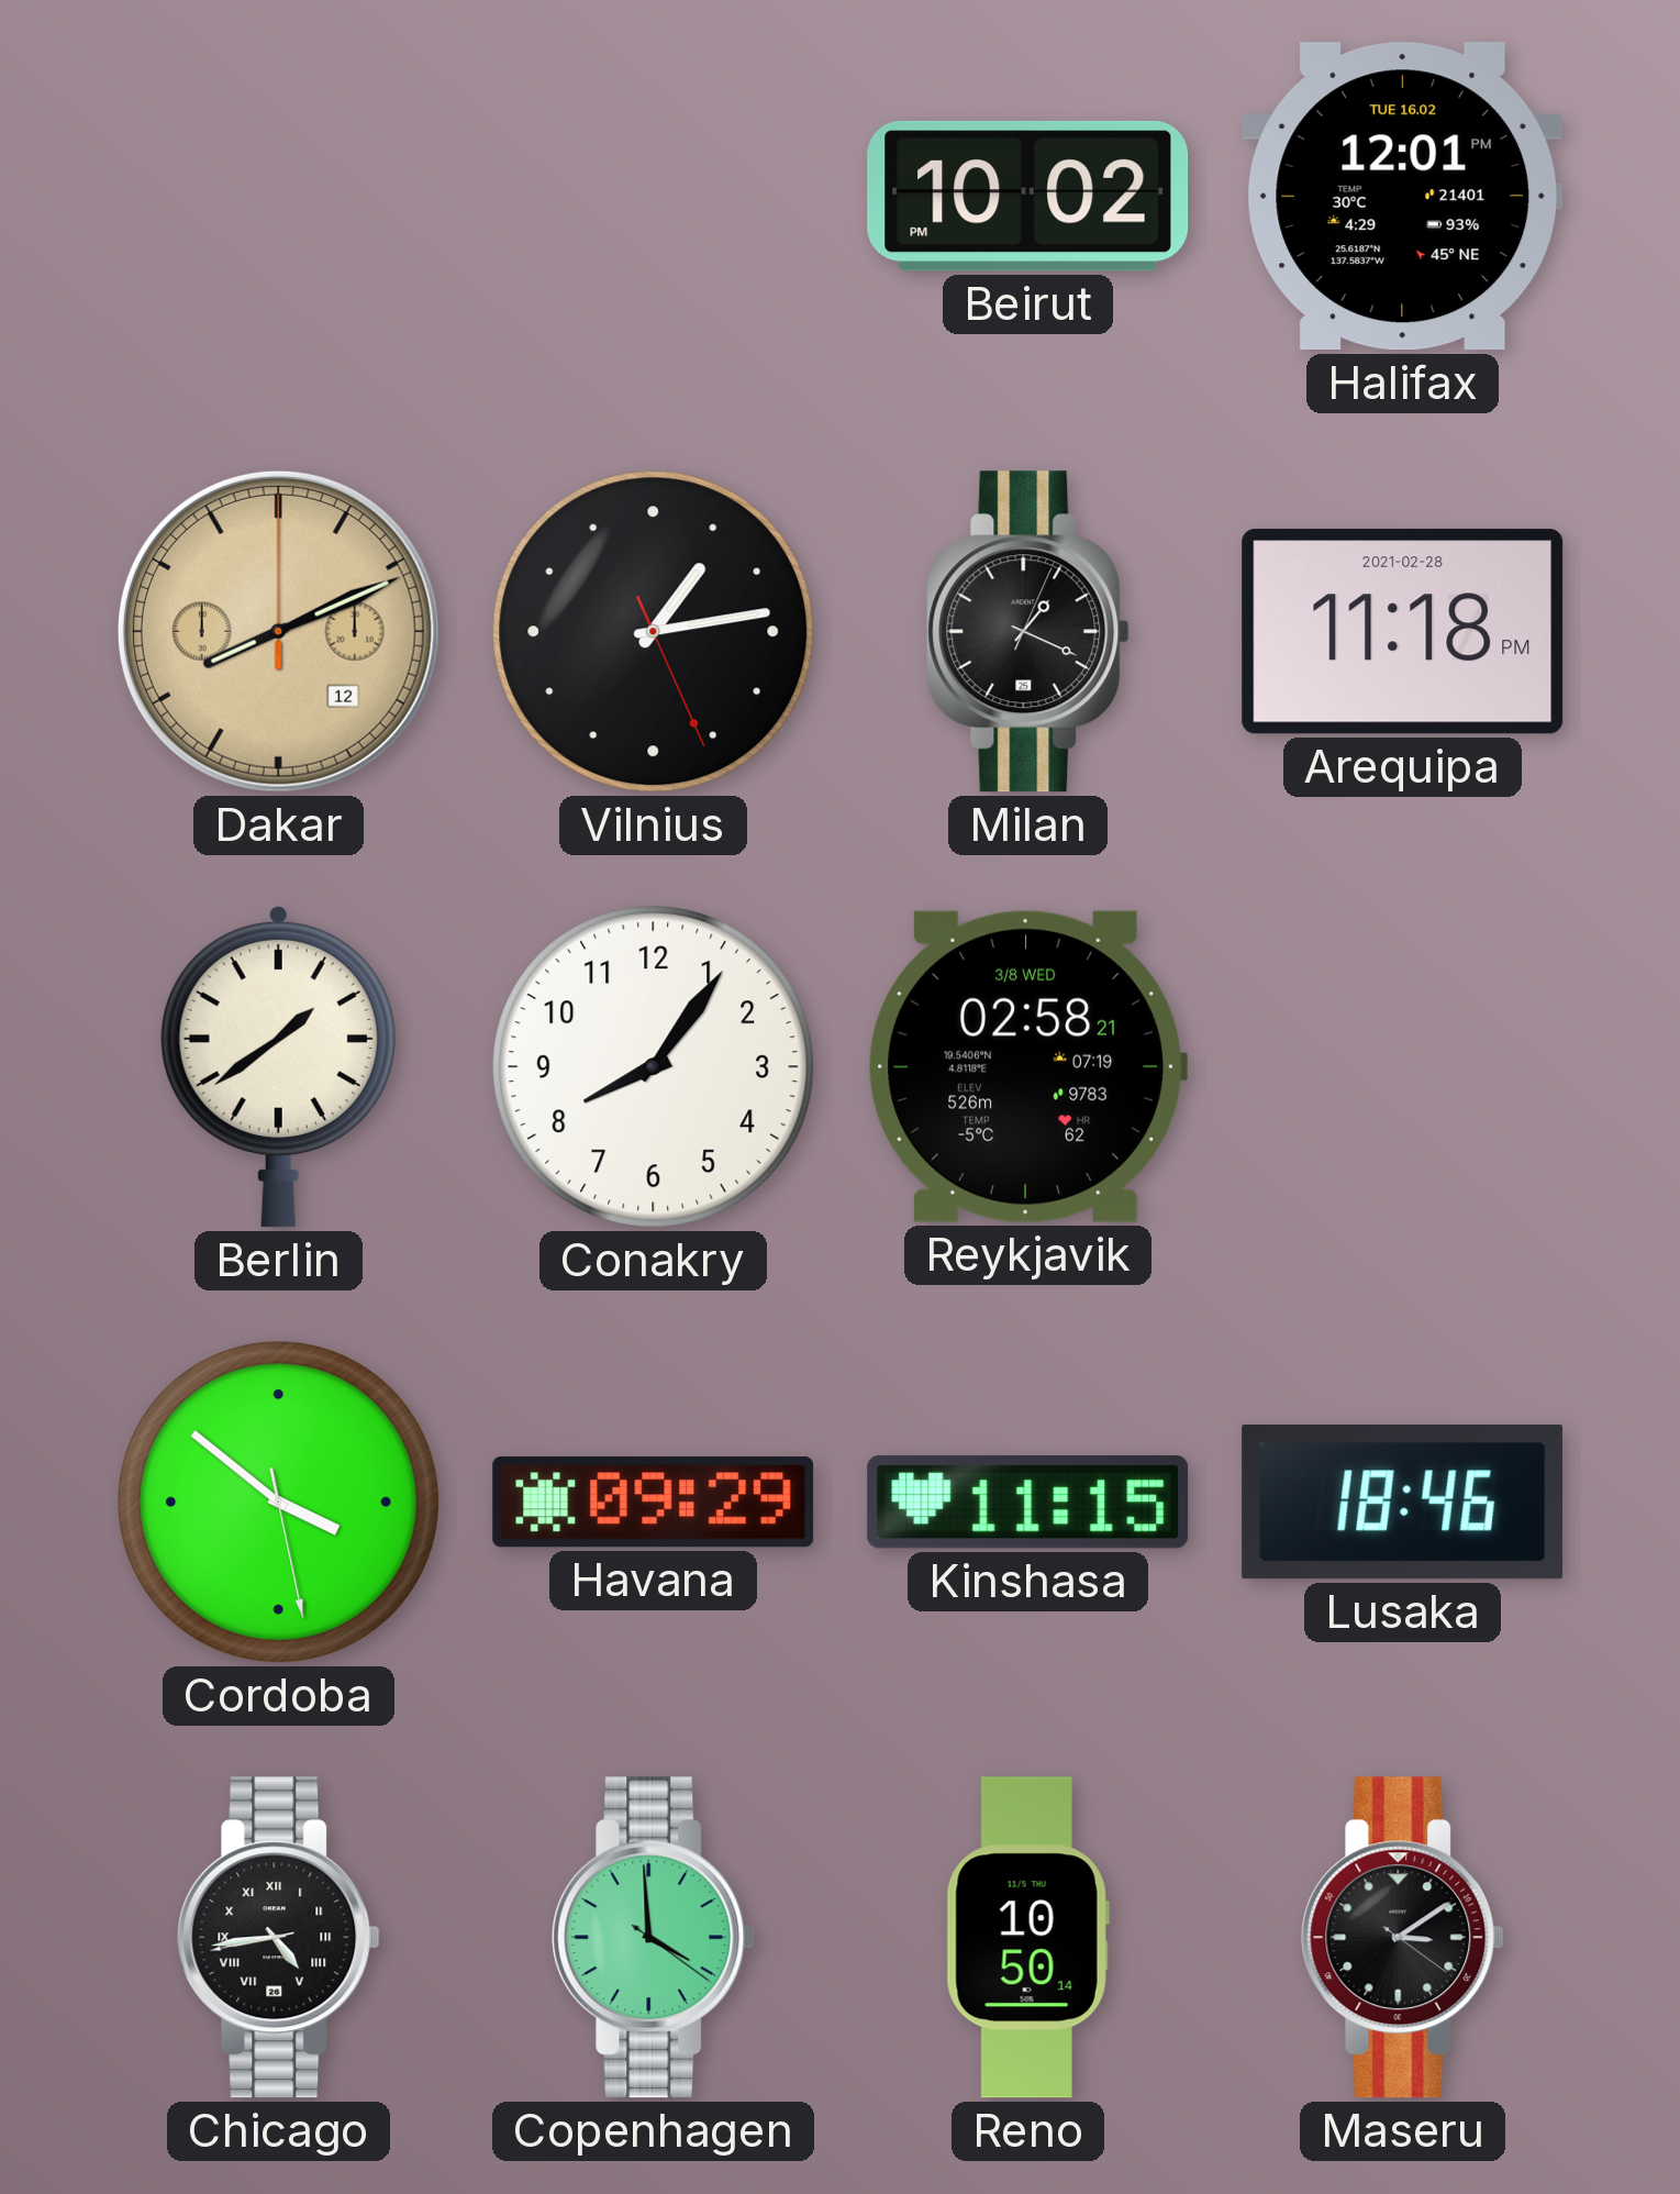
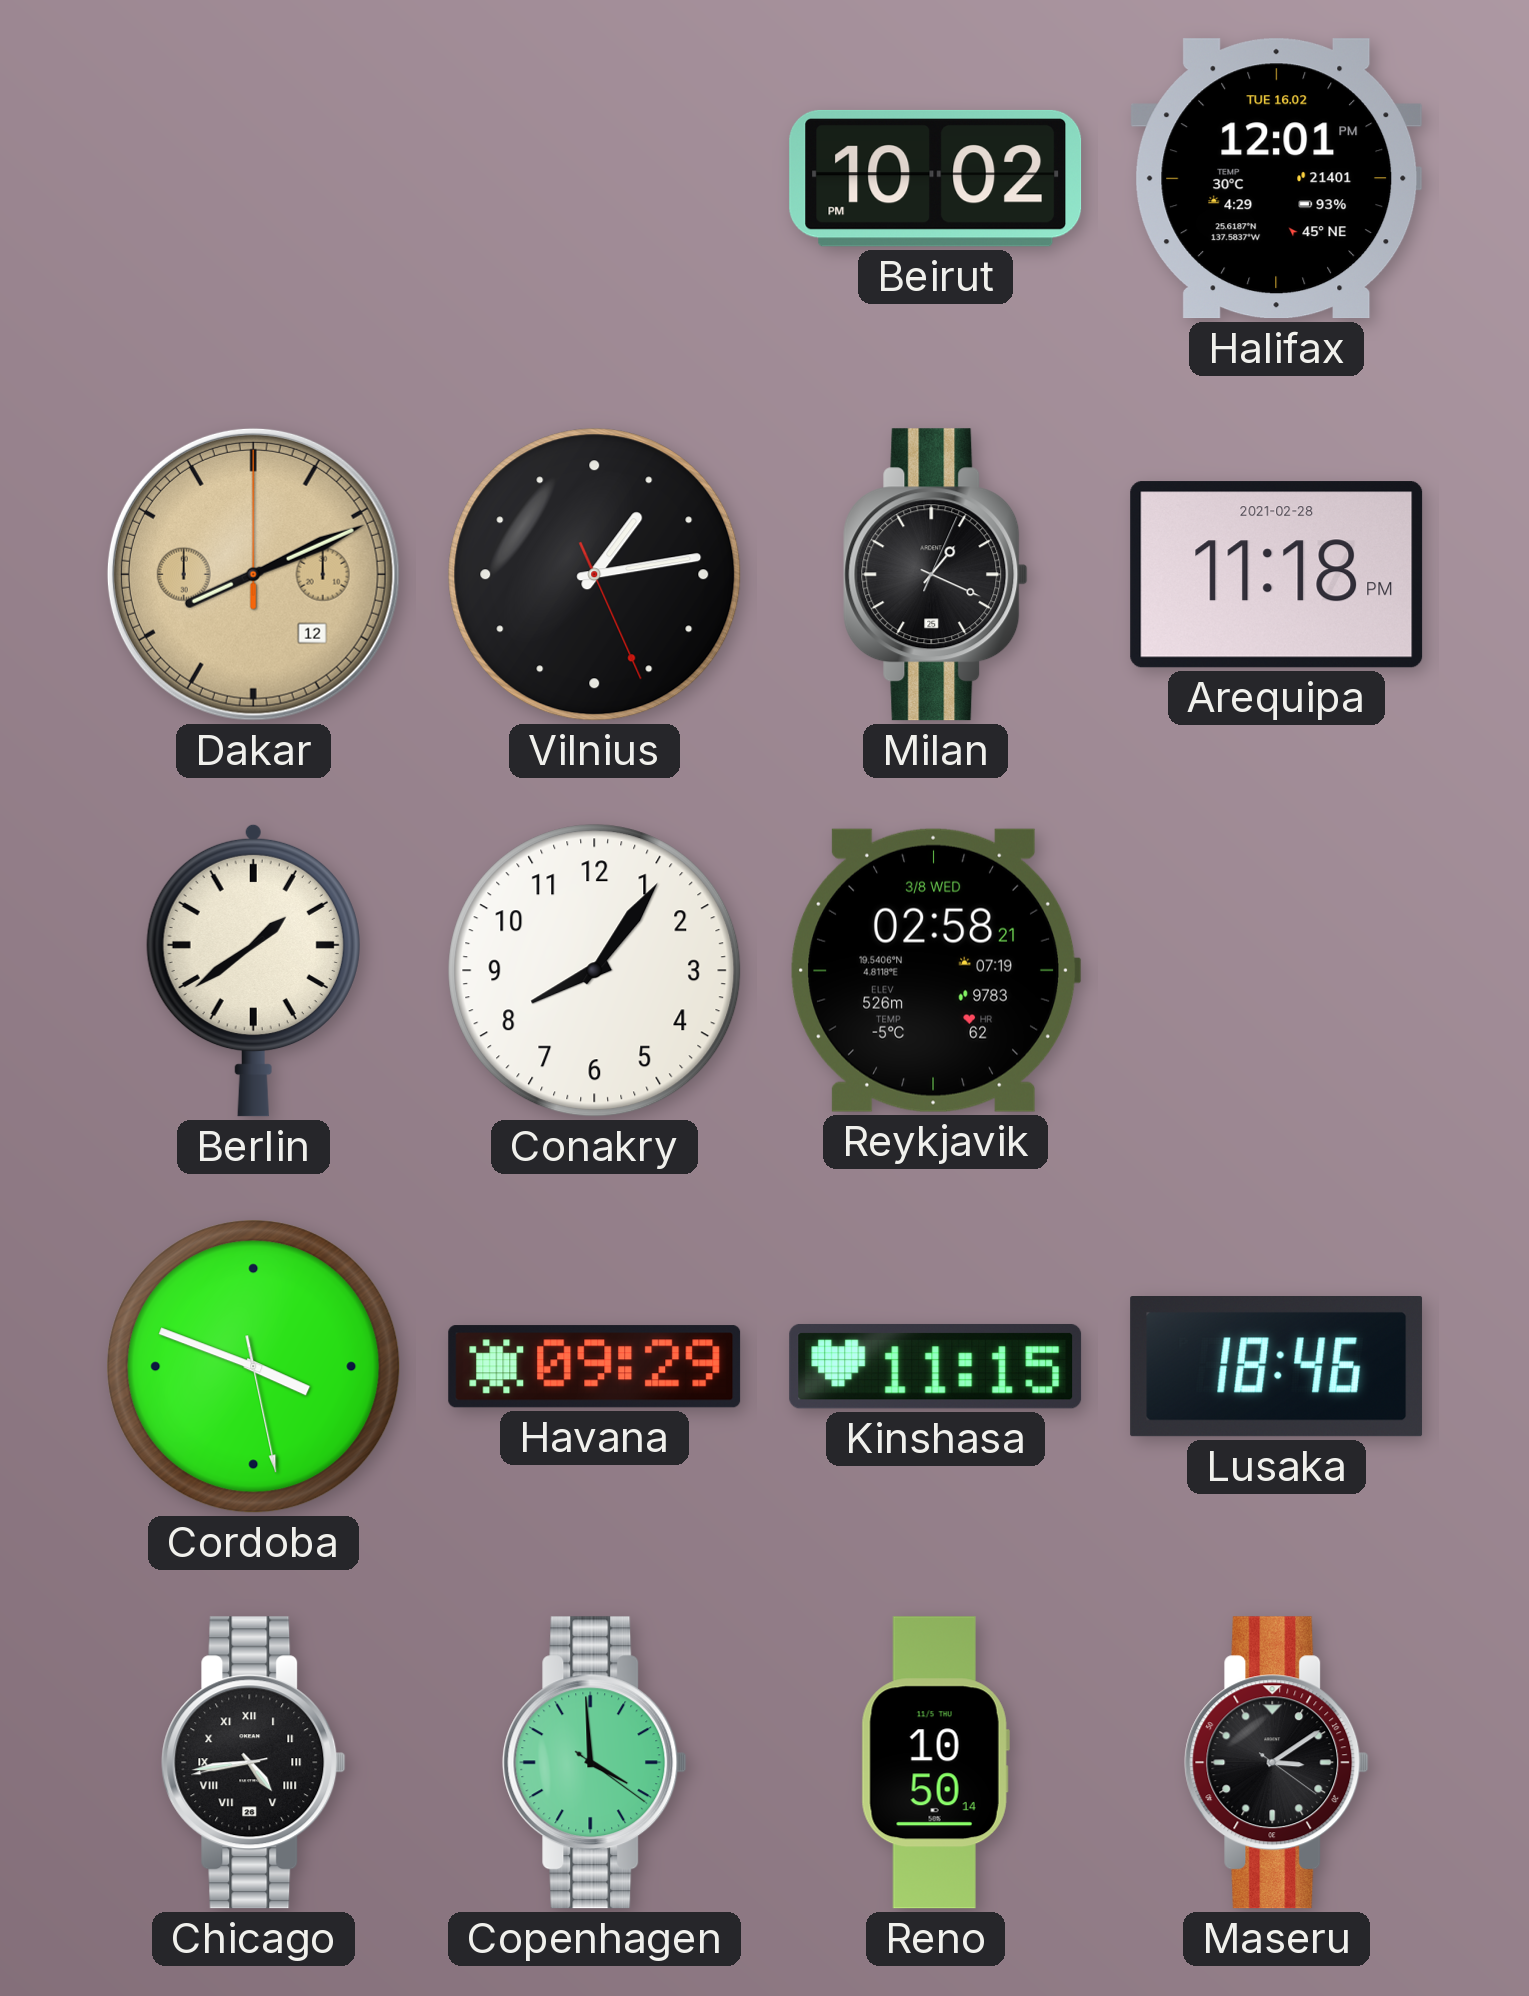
Cordoba: 3:51 -> 3:48
